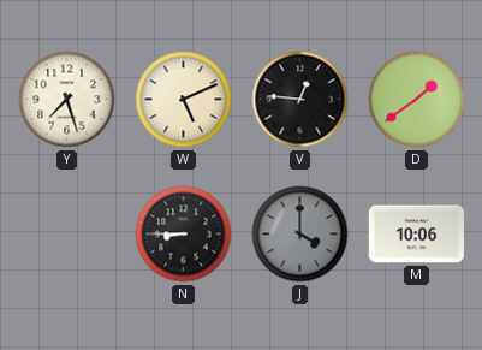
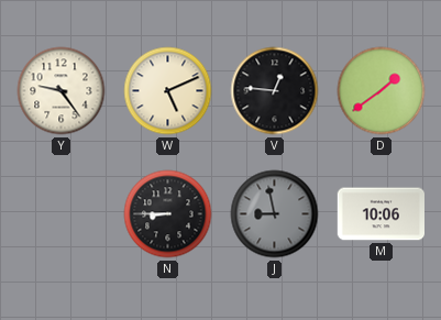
Y: 7:27 -> 9:24
J: 4:00 -> 8:58
